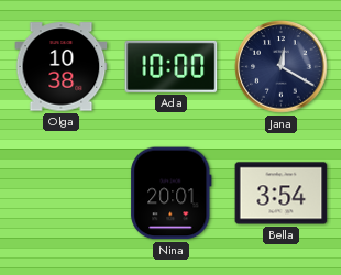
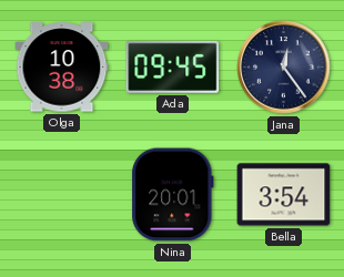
Ada: 10:00 -> 09:45
Jana: 12:20 -> 12:24
